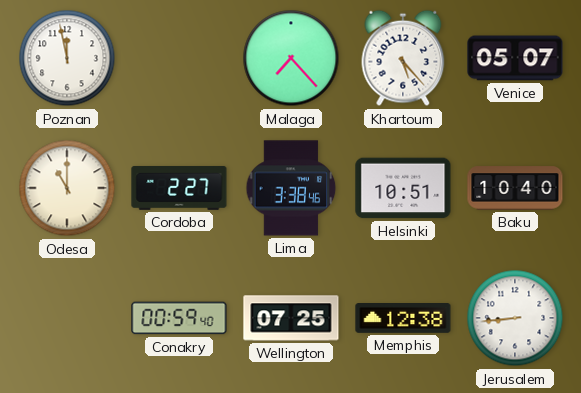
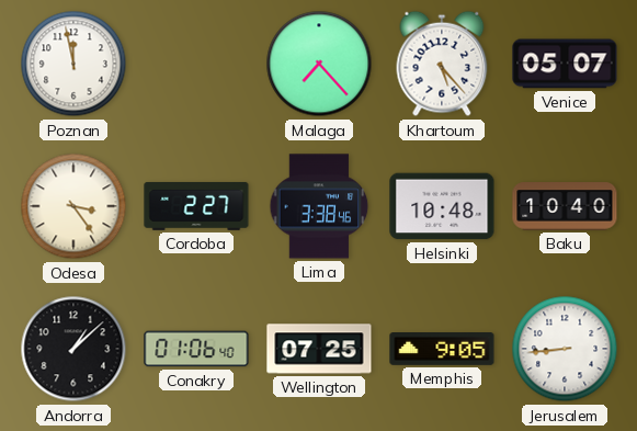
Odesa: 11:00 -> 3:24
Helsinki: 10:51 -> 10:48
Andorra: none -> 1:08
Conakry: 00:59 -> 01:06
Memphis: 12:38 -> 9:05
